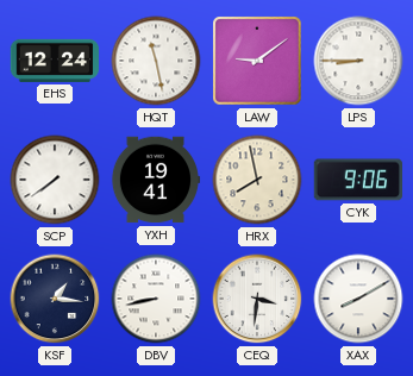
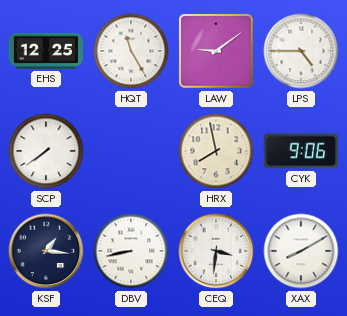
EHS: 12:24 -> 12:25
HQT: 11:28 -> 11:25
LPS: 8:45 -> 4:45
YXH: 19:41 -> none
